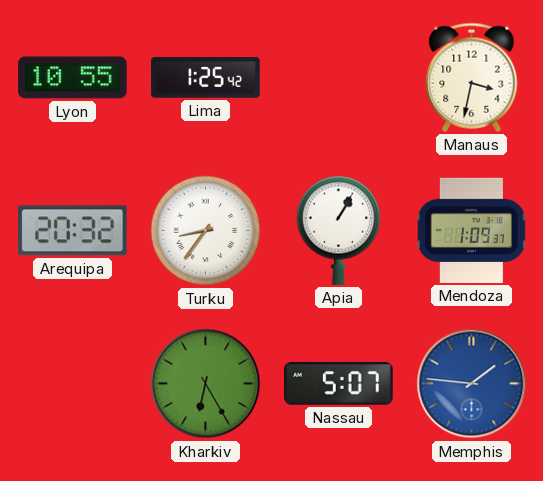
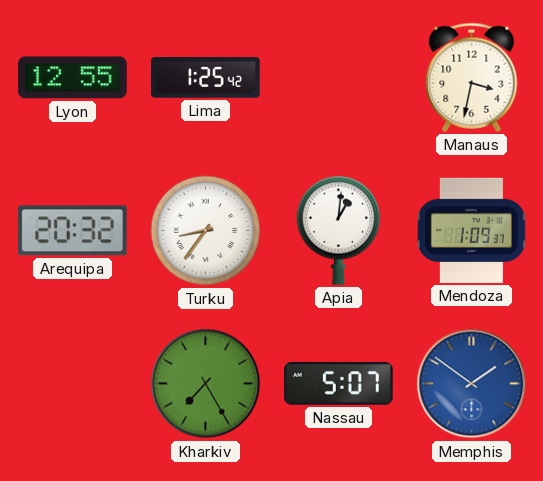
Lyon: 10:55 -> 12:55
Apia: 1:05 -> 1:01
Kharkiv: 6:25 -> 7:25
Memphis: 1:46 -> 1:51
